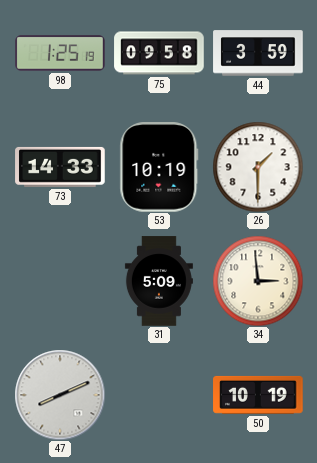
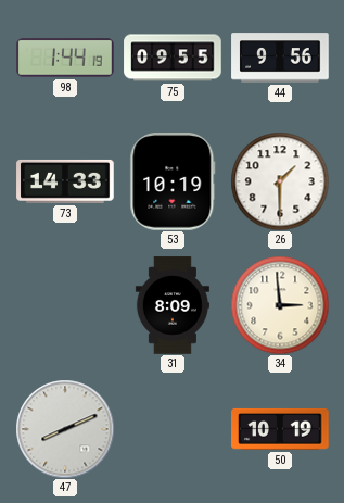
98: 1:25 -> 1:44
75: 09:58 -> 09:55
44: 3:59 -> 9:56
31: 5:09 -> 8:09
